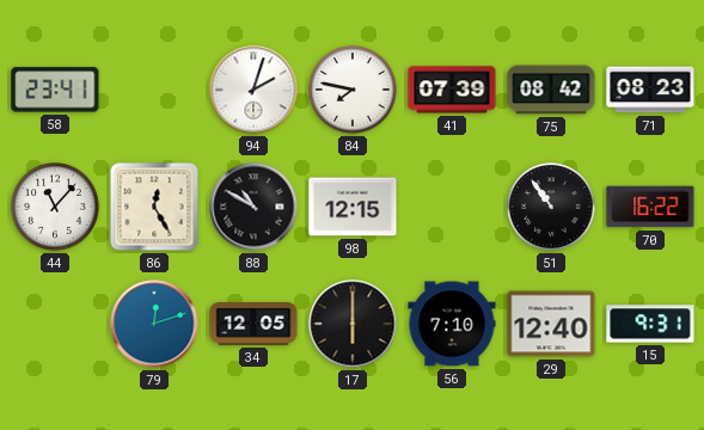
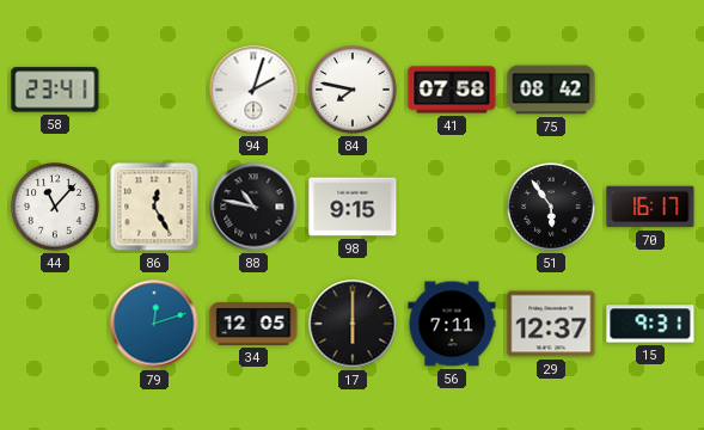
41: 07:39 -> 07:58
71: 08:23 -> none
88: 10:50 -> 10:47
98: 12:15 -> 9:15
51: 10:54 -> 5:54
70: 16:22 -> 16:17
56: 7:10 -> 7:11
29: 12:40 -> 12:37
